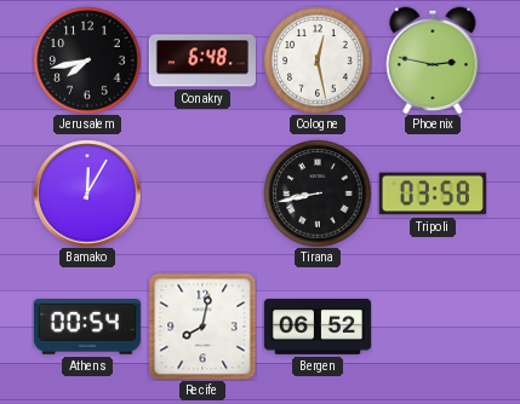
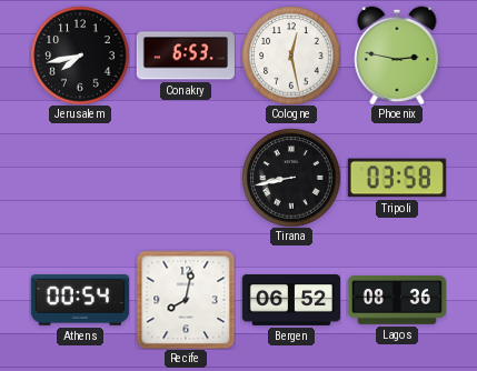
Conakry: 6:48 -> 6:53
Bamako: 12:05 -> none
Lagos: none -> 08:36
